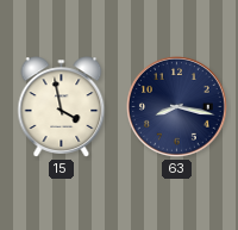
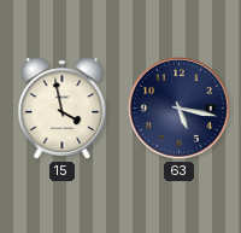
63: 8:17 -> 5:17
